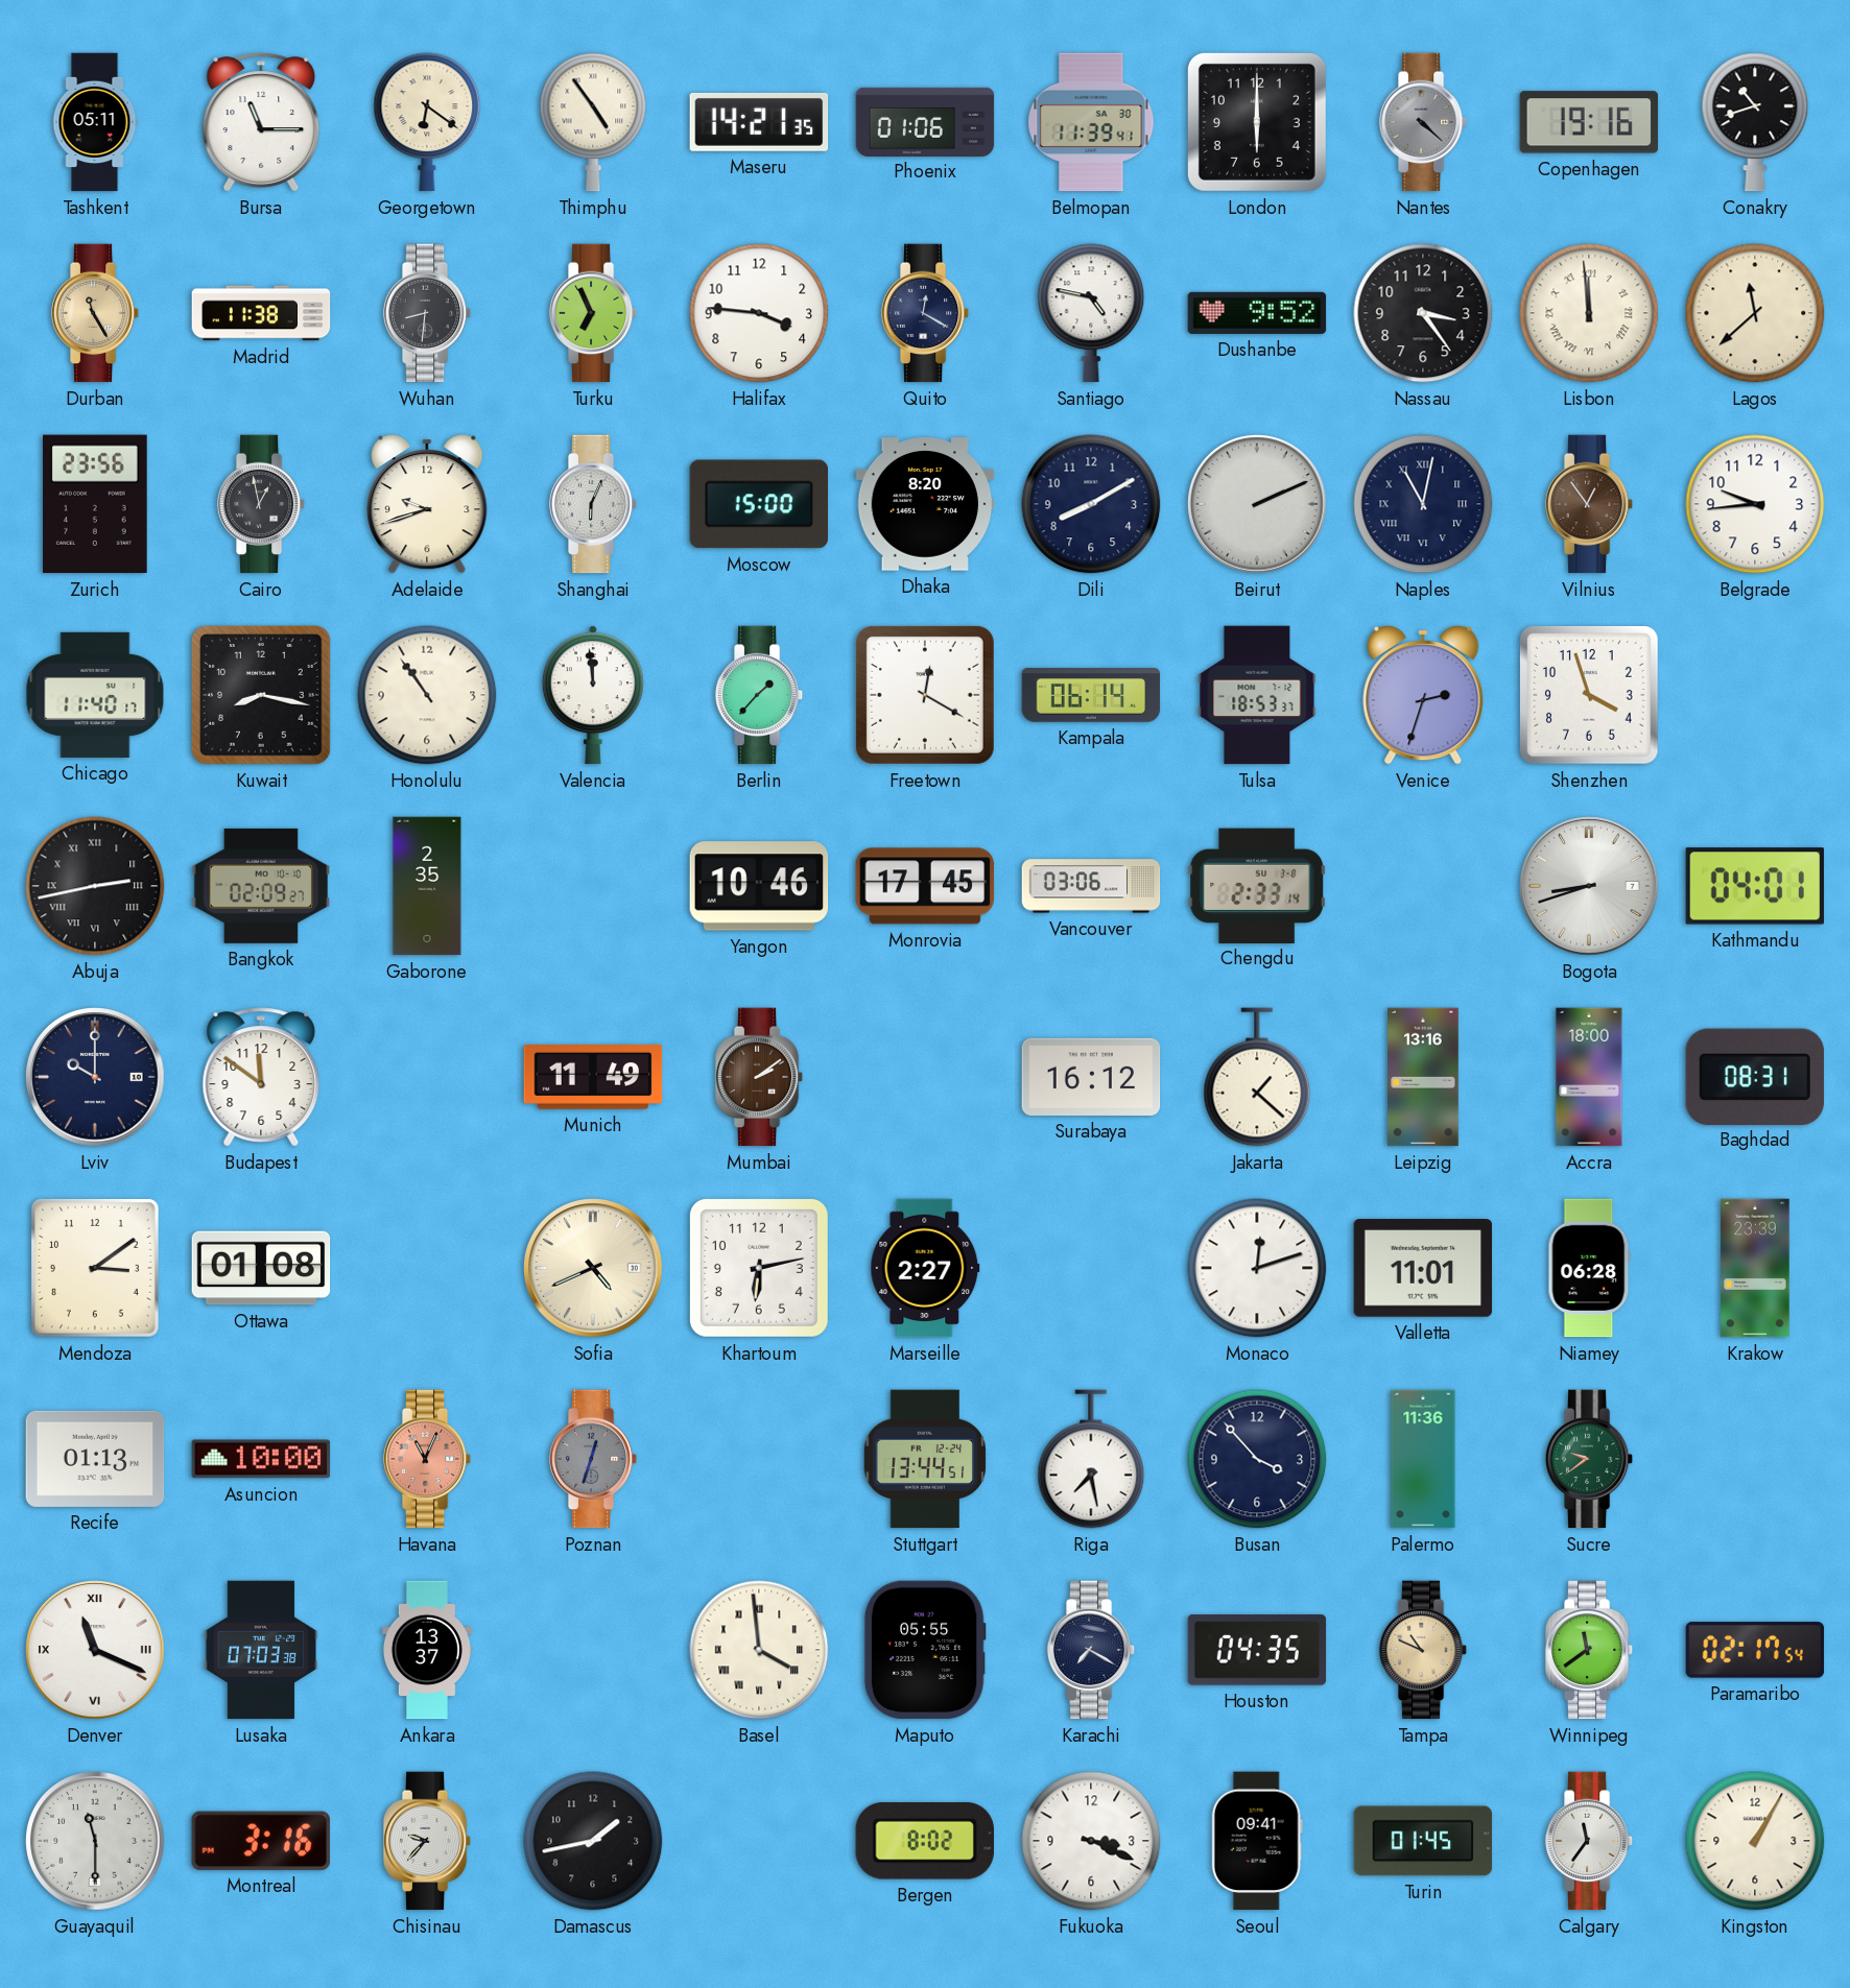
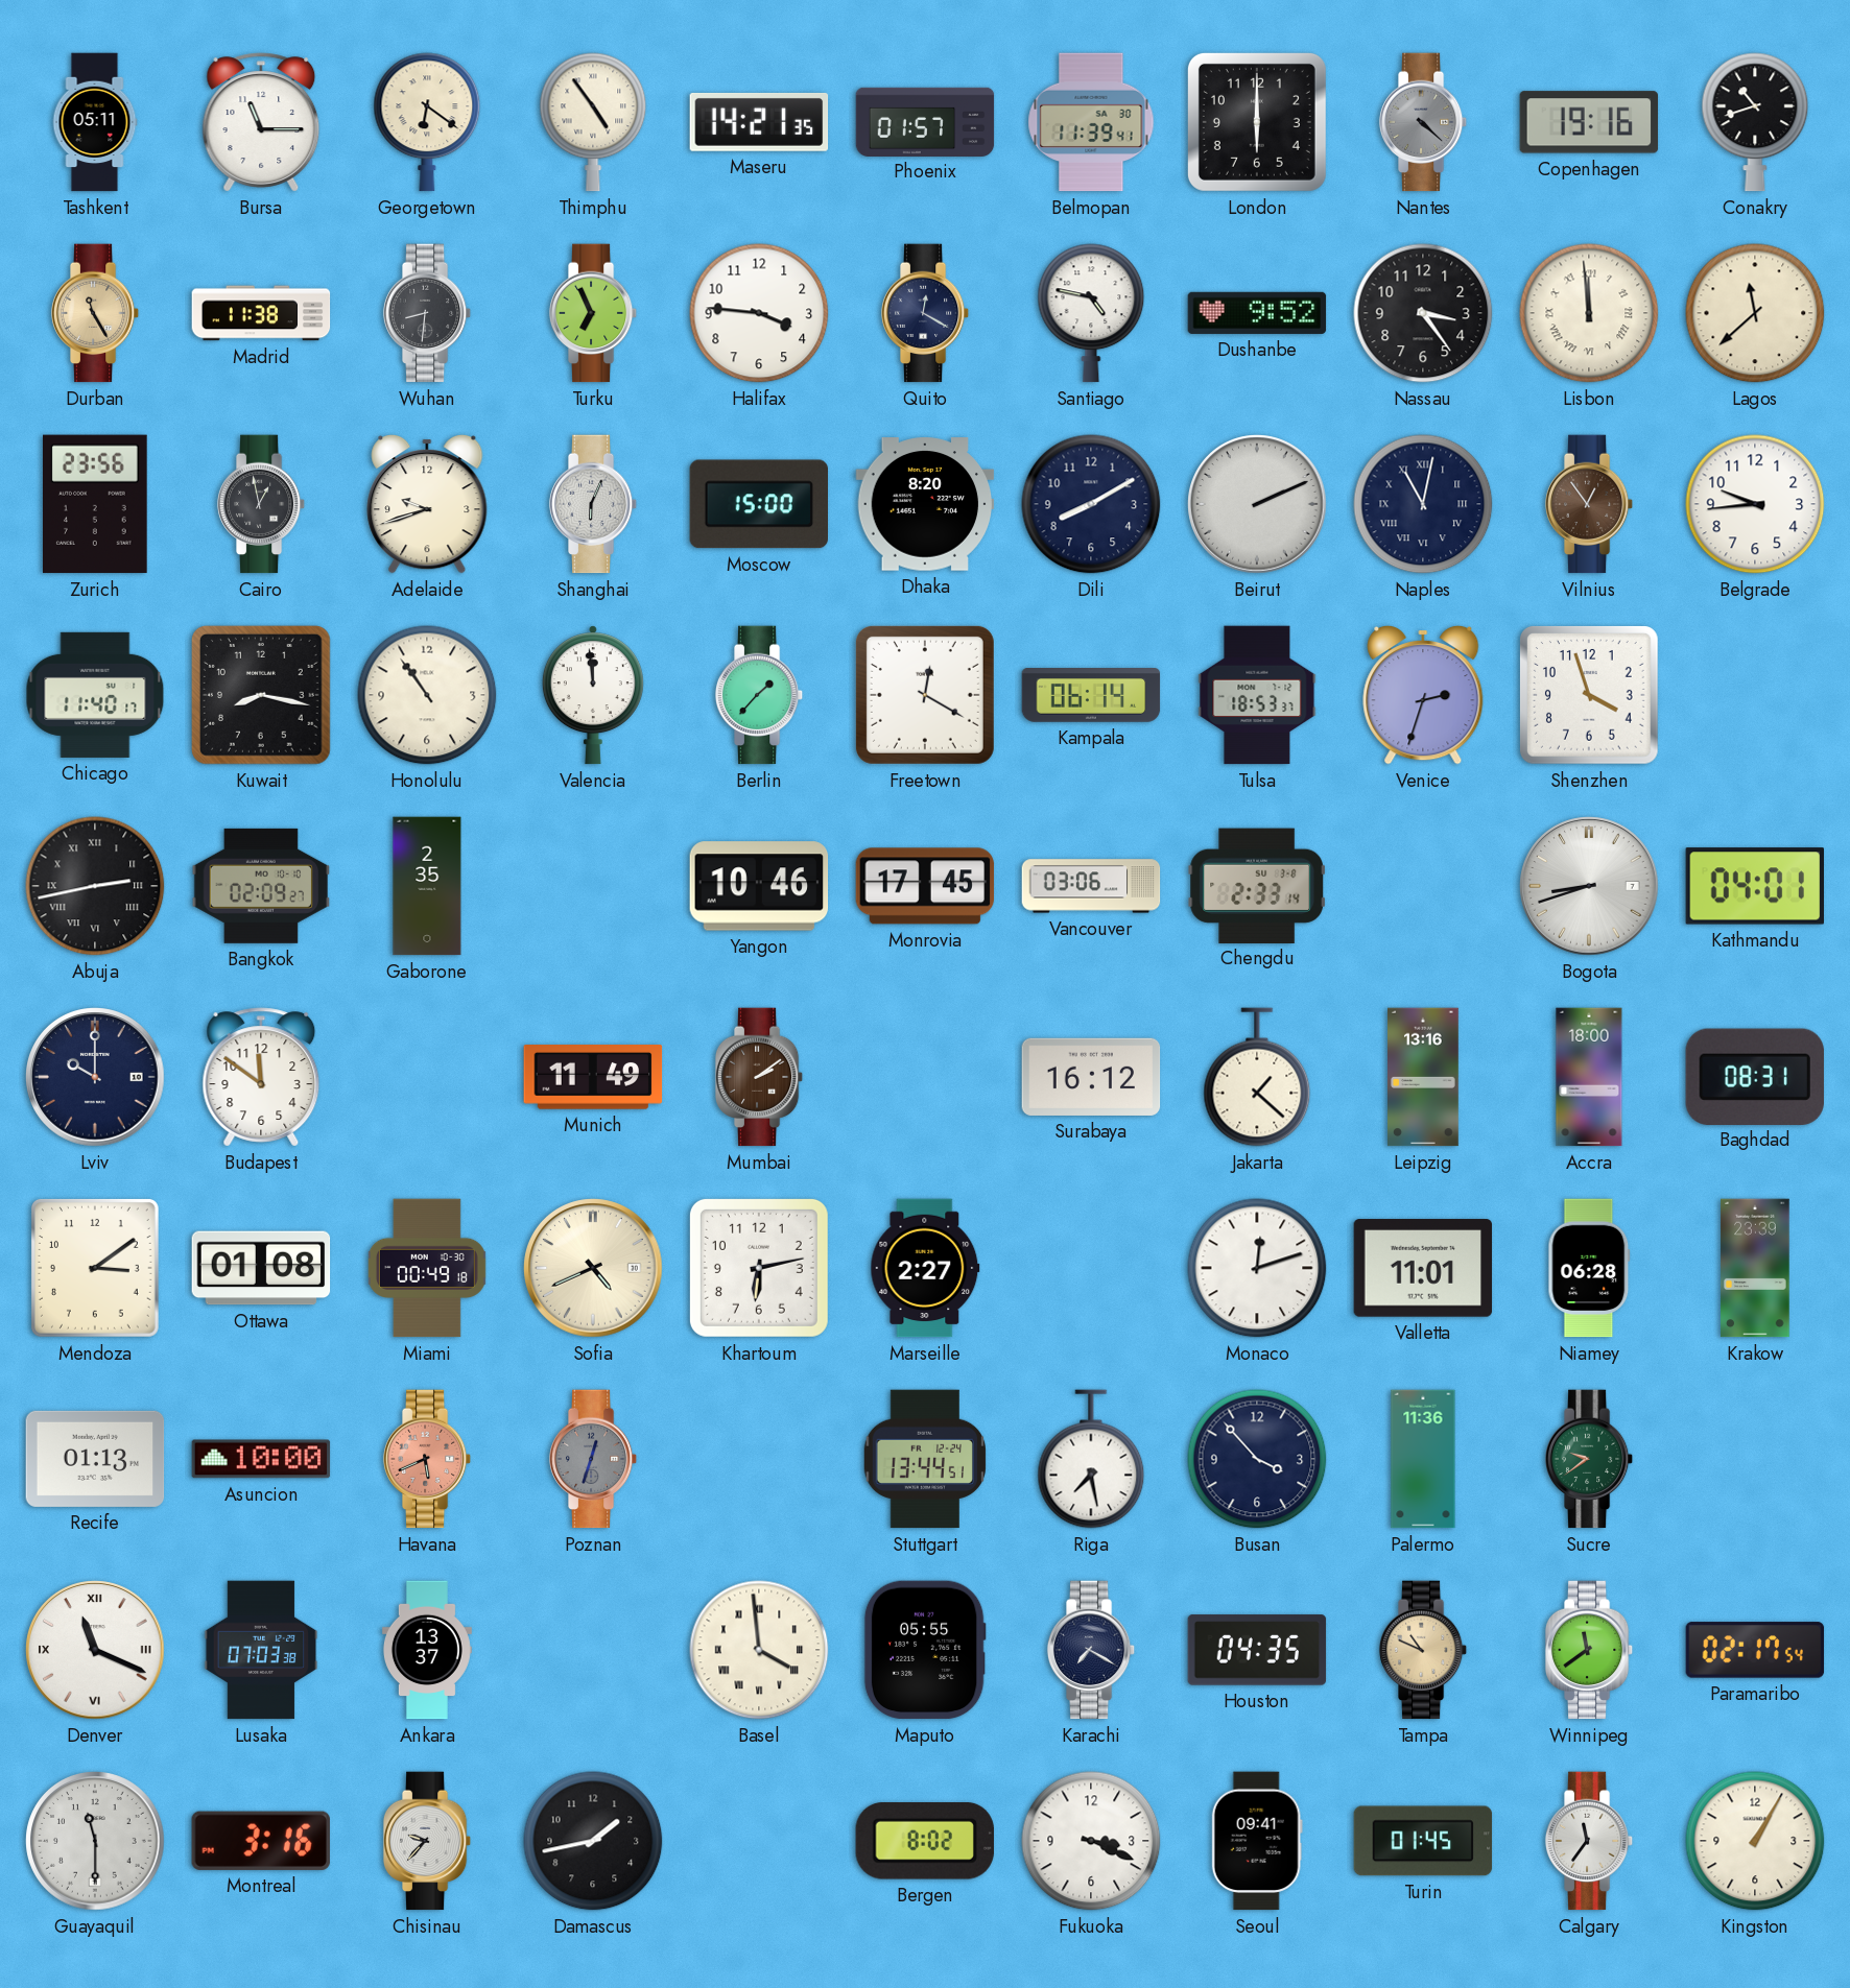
Phoenix: 01:06 -> 01:57
Miami: none -> 00:49
Havana: 11:04 -> 5:41
